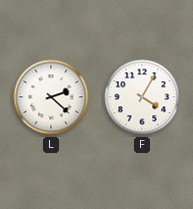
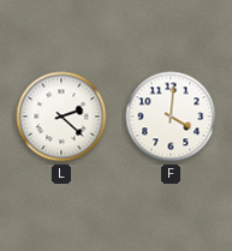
F: 4:05 -> 4:01
